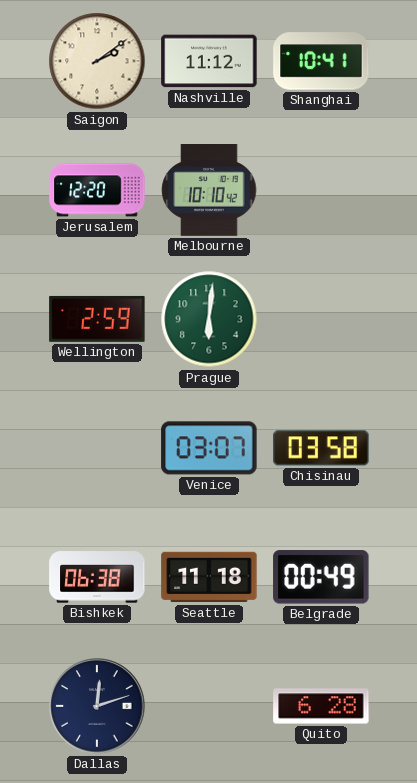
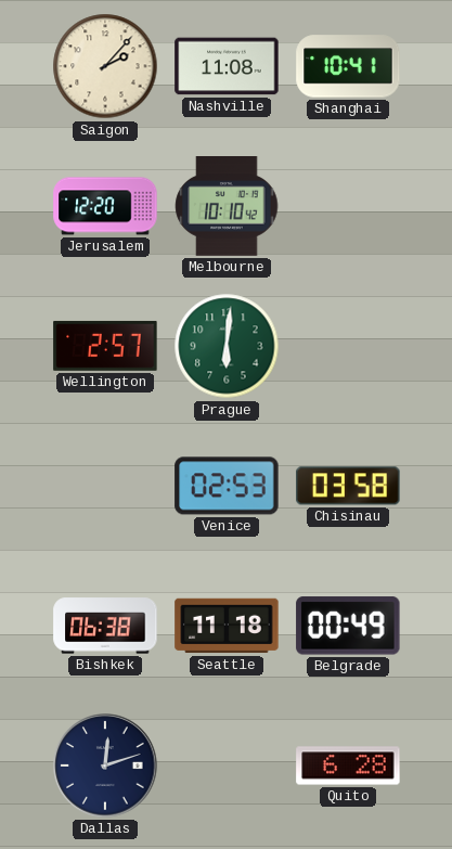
Saigon: 2:09 -> 2:07
Nashville: 11:12 -> 11:08
Wellington: 2:59 -> 2:57
Venice: 03:07 -> 02:53
